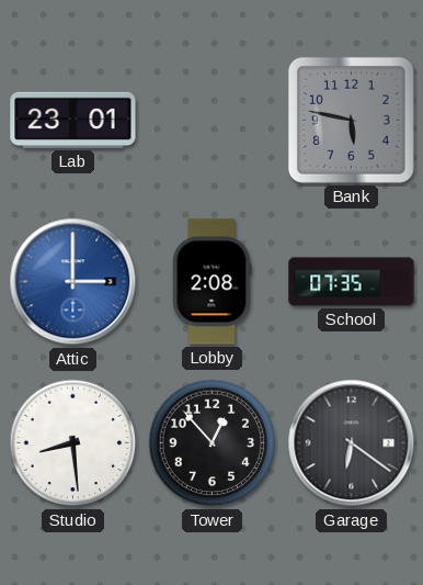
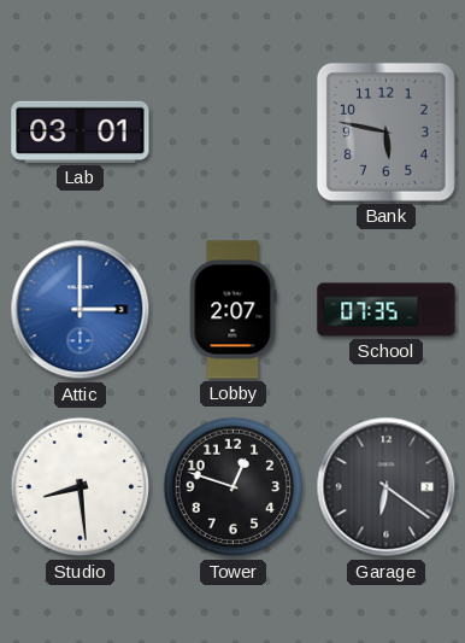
Lab: 23:01 -> 03:01
Lobby: 2:08 -> 2:07
Tower: 12:53 -> 12:48
